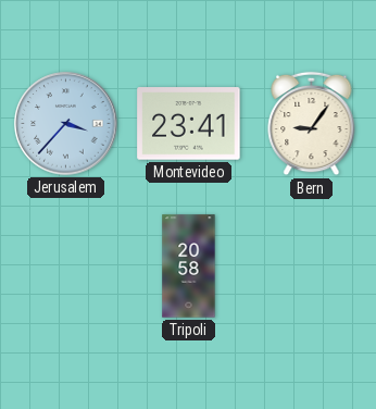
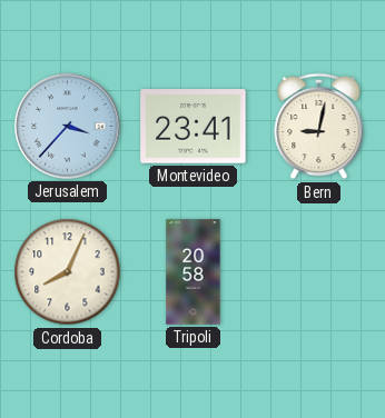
Bern: 9:06 -> 9:02
Cordoba: none -> 8:04
